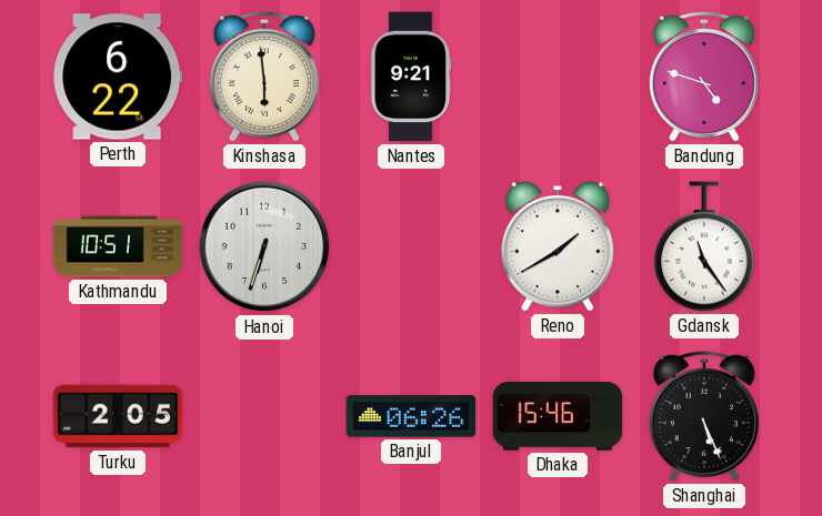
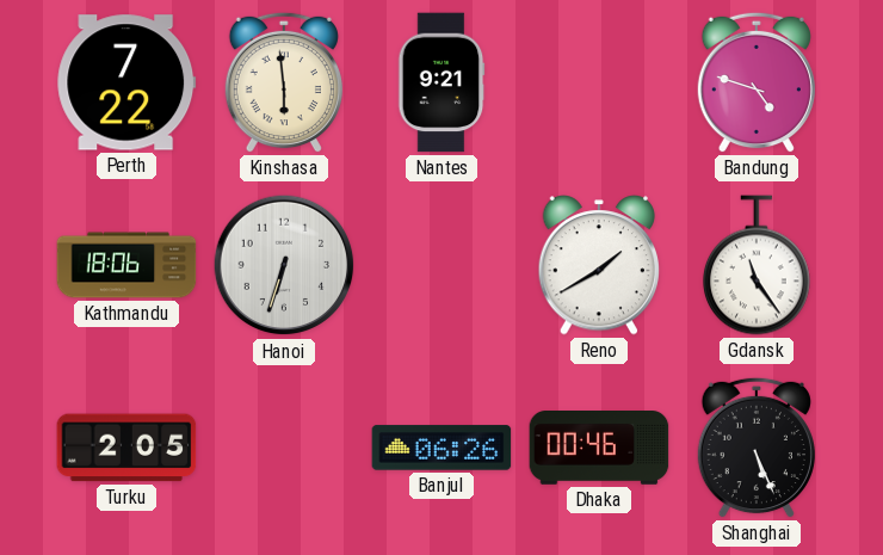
Perth: 6:22 -> 7:22
Kathmandu: 10:51 -> 18:06
Dhaka: 15:46 -> 00:46
